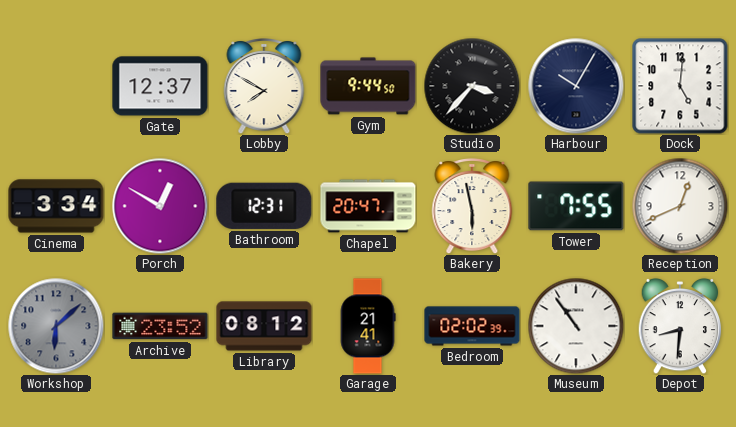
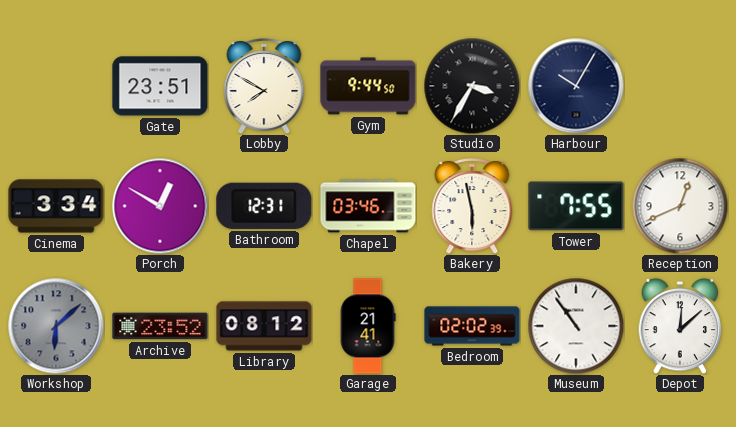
Gate: 12:37 -> 23:51
Studio: 3:37 -> 3:35
Dock: 5:01 -> none
Chapel: 20:47 -> 03:46
Depot: 8:31 -> 12:08
